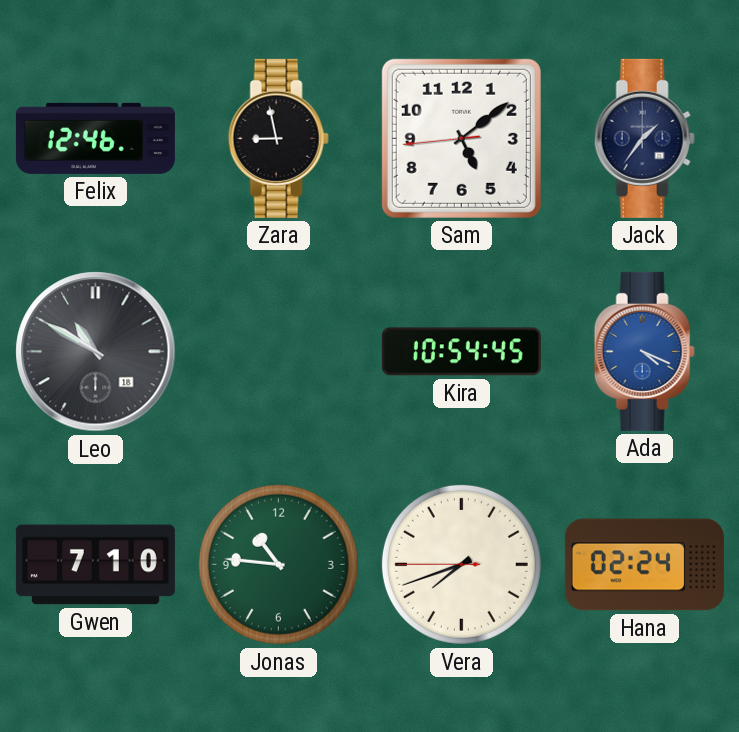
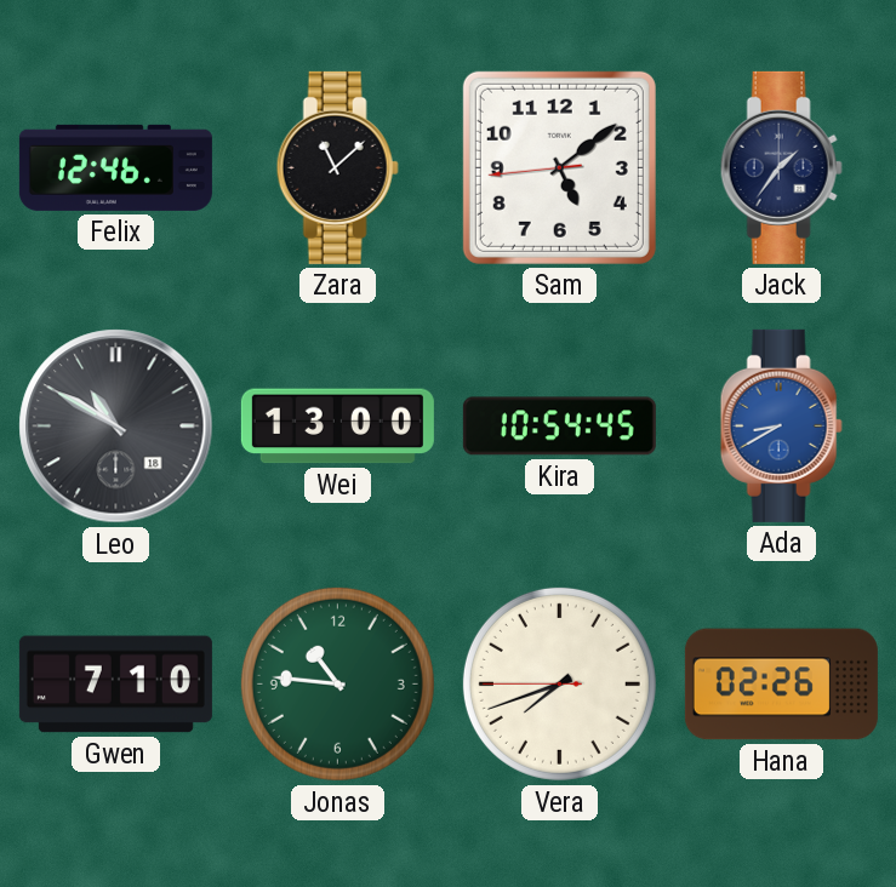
Zara: 8:58 -> 11:08
Wei: none -> 13:00
Ada: 4:19 -> 8:40
Hana: 02:24 -> 02:26
